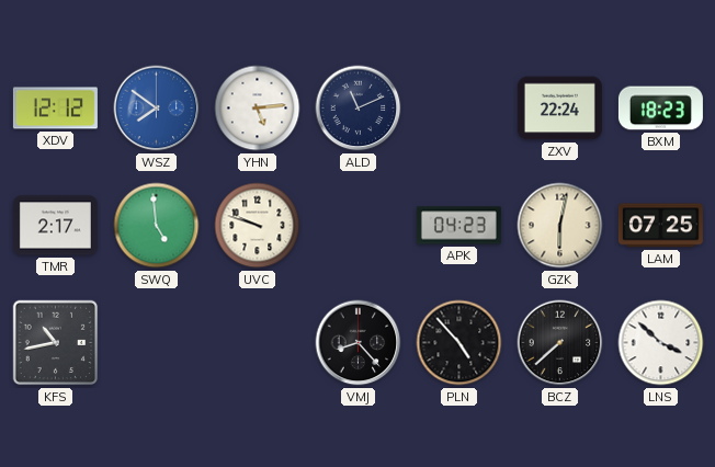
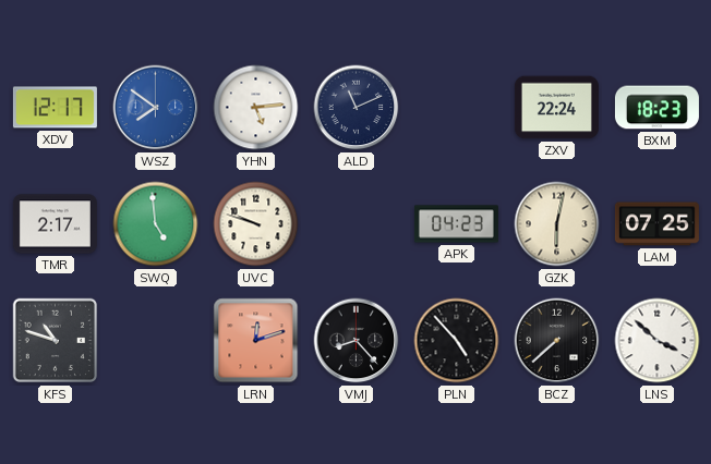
XDV: 12:12 -> 12:17
KFS: 10:43 -> 10:48
LRN: none -> 12:12
